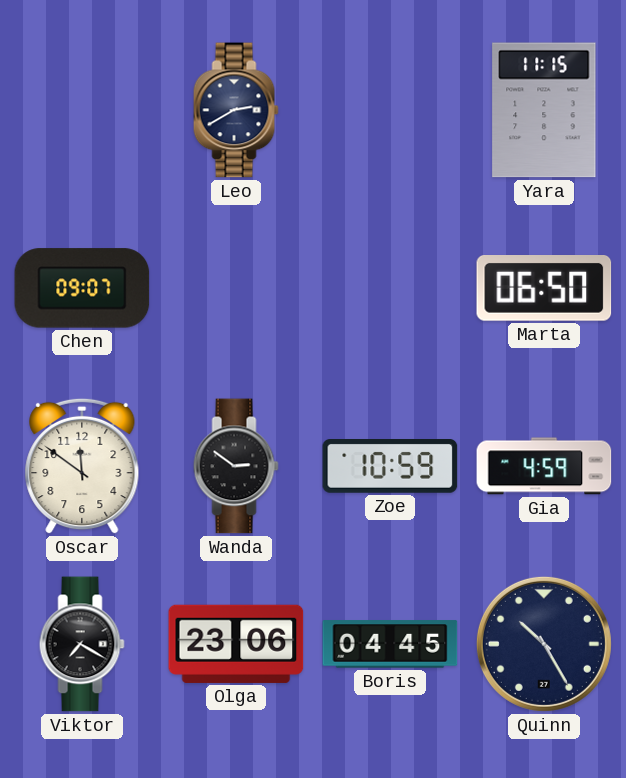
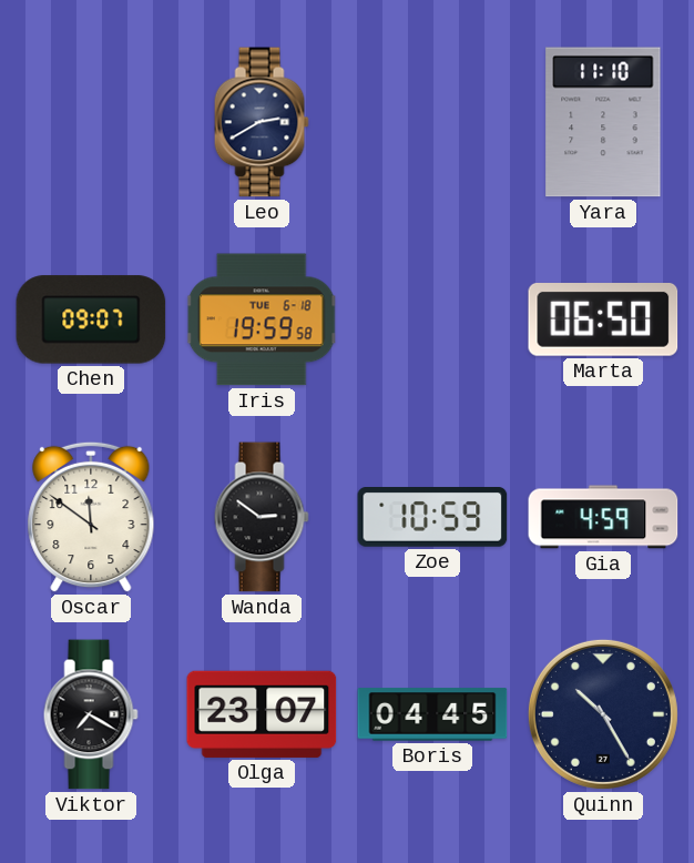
Yara: 11:15 -> 11:10
Iris: none -> 19:59
Olga: 23:06 -> 23:07
